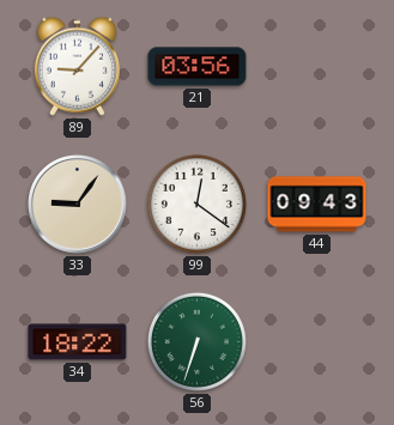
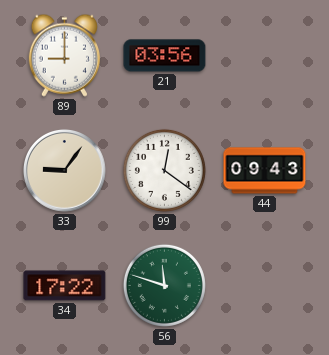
89: 9:07 -> 9:00
34: 18:22 -> 17:22
56: 6:33 -> 11:48
